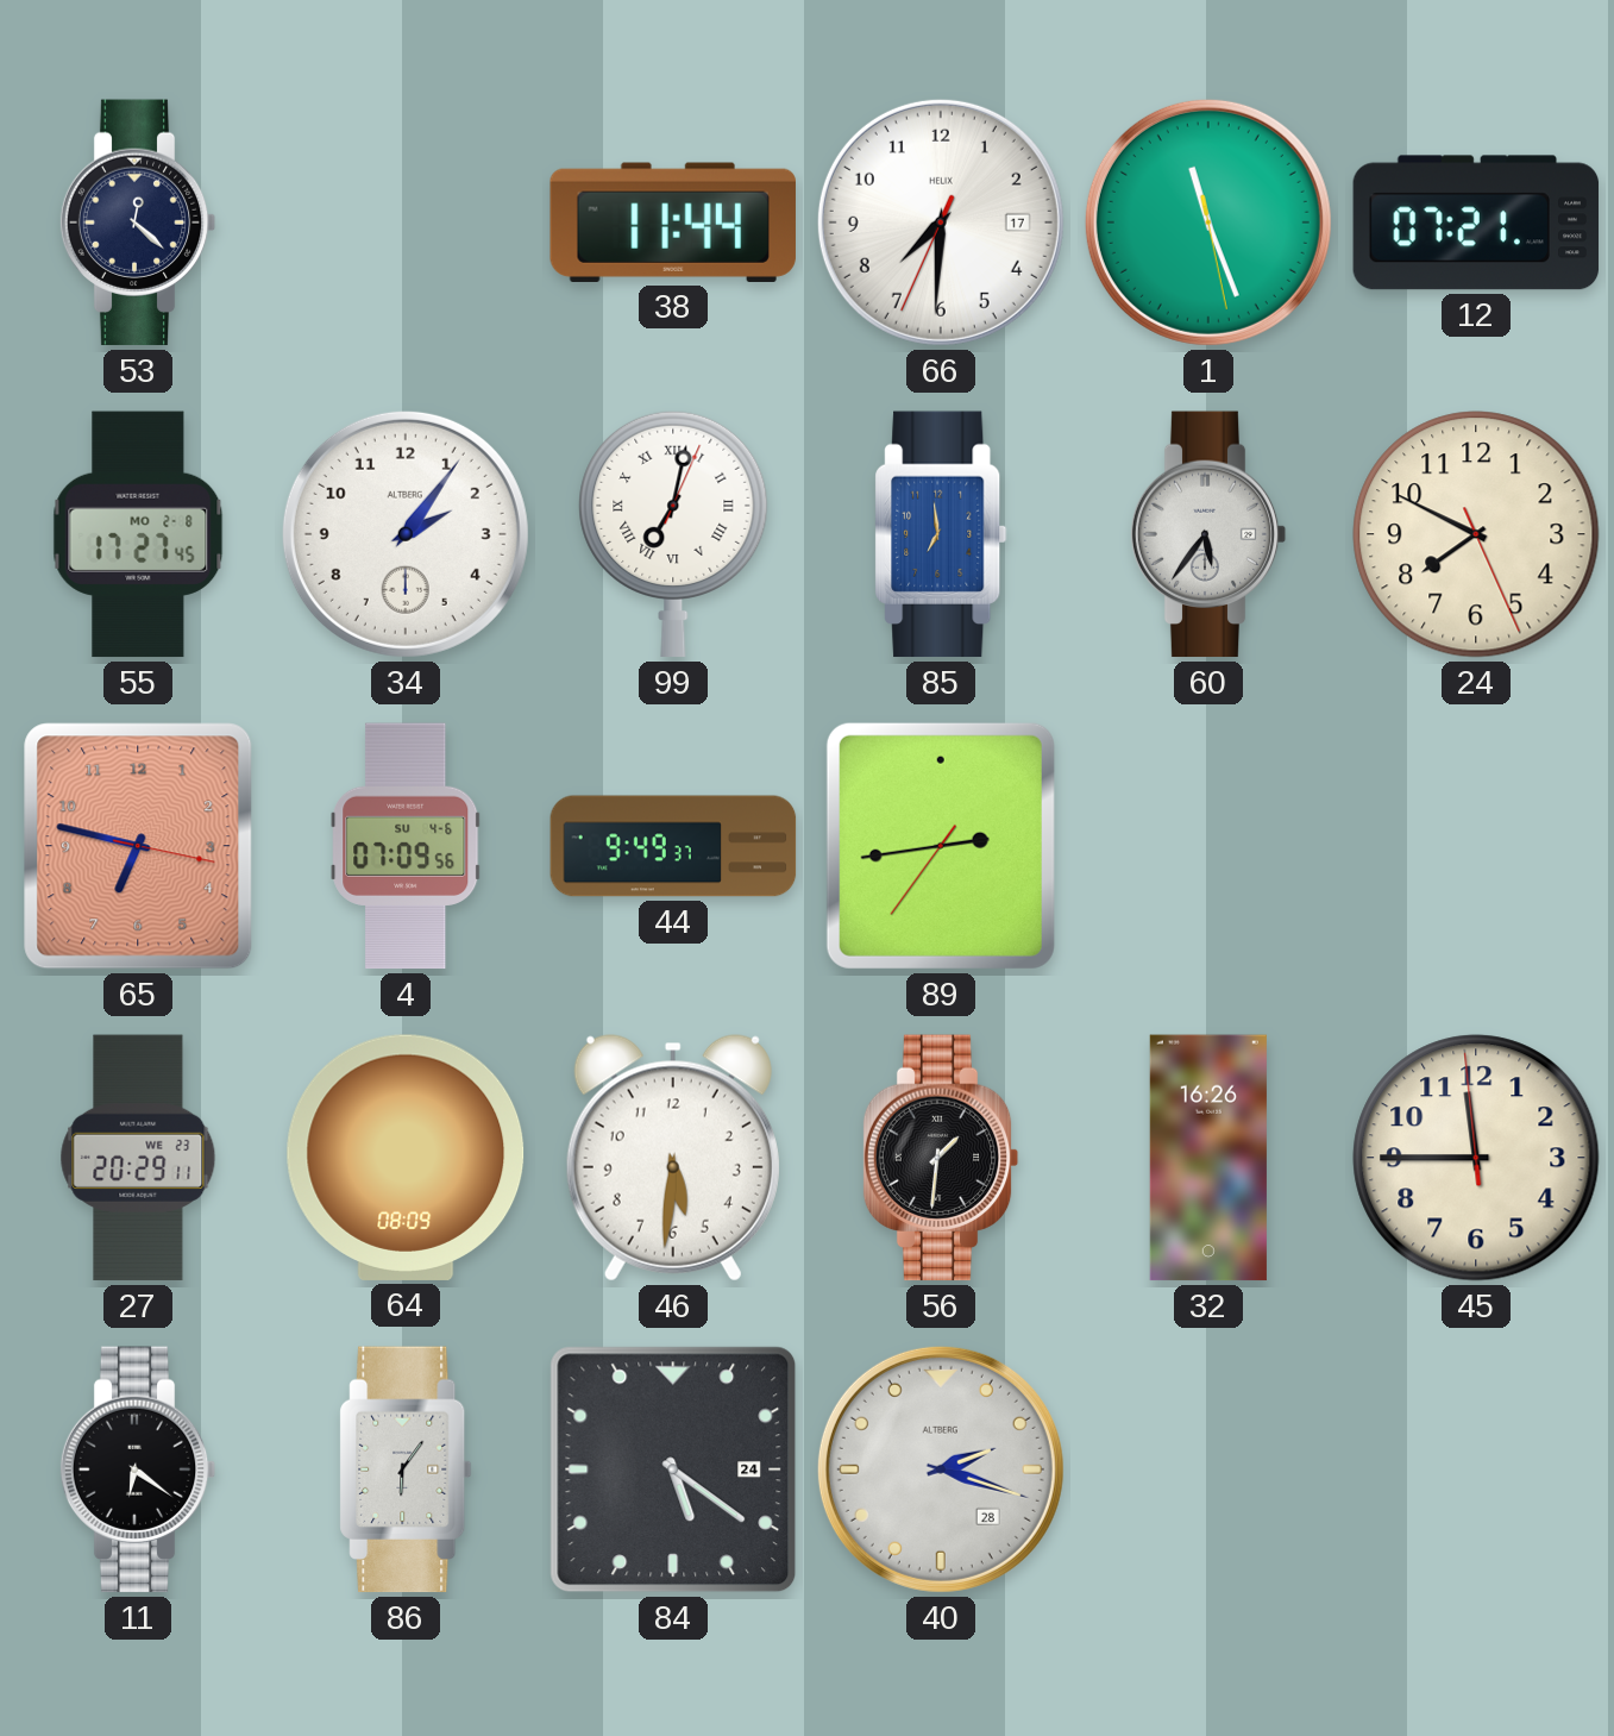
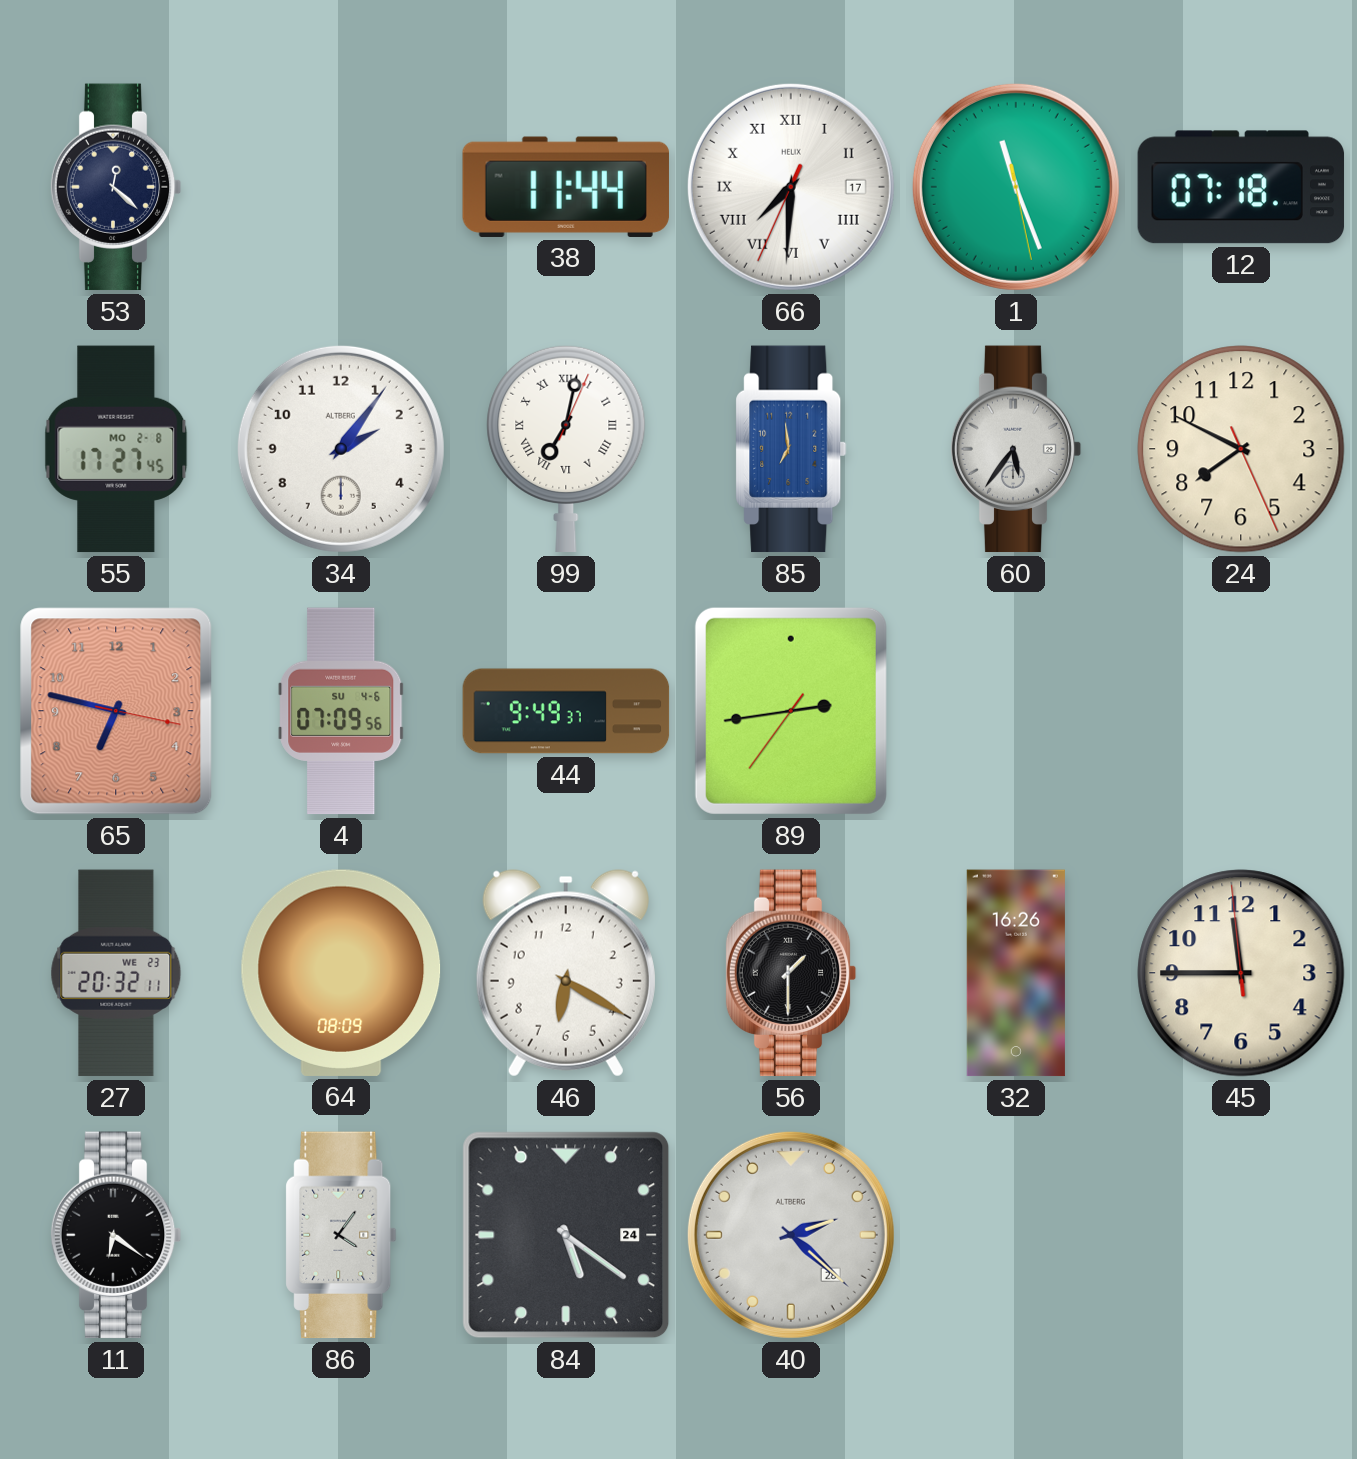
66 numerals: Arabic -> Roman
12: 07:21 -> 07:18
27: 20:29 -> 20:32
46: 5:31 -> 6:20
56: 1:31 -> 1:30
86: 6:06 -> 4:06
40: 2:18 -> 2:22
